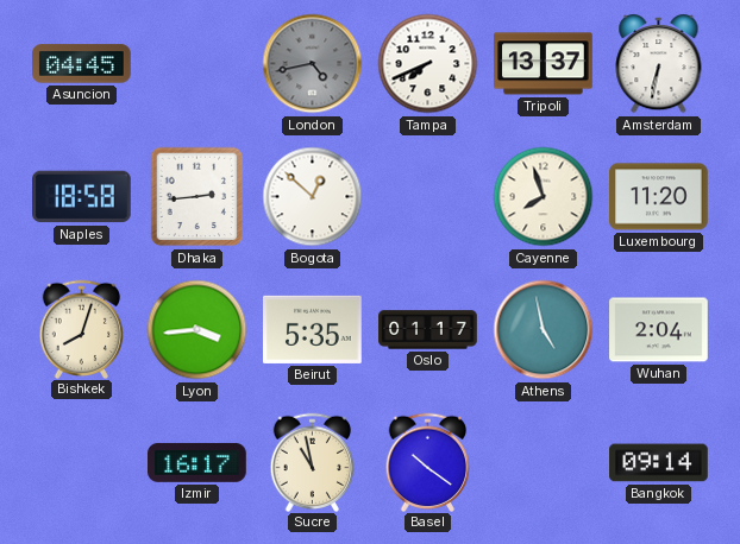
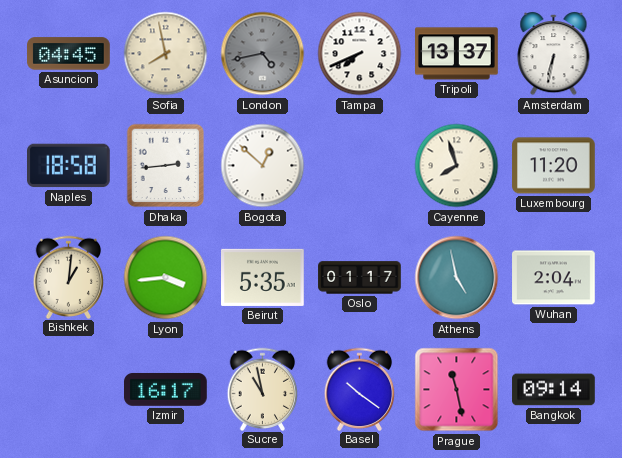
Sofia: none -> 7:58
Bishkek: 8:03 -> 1:01
Prague: none -> 11:28
